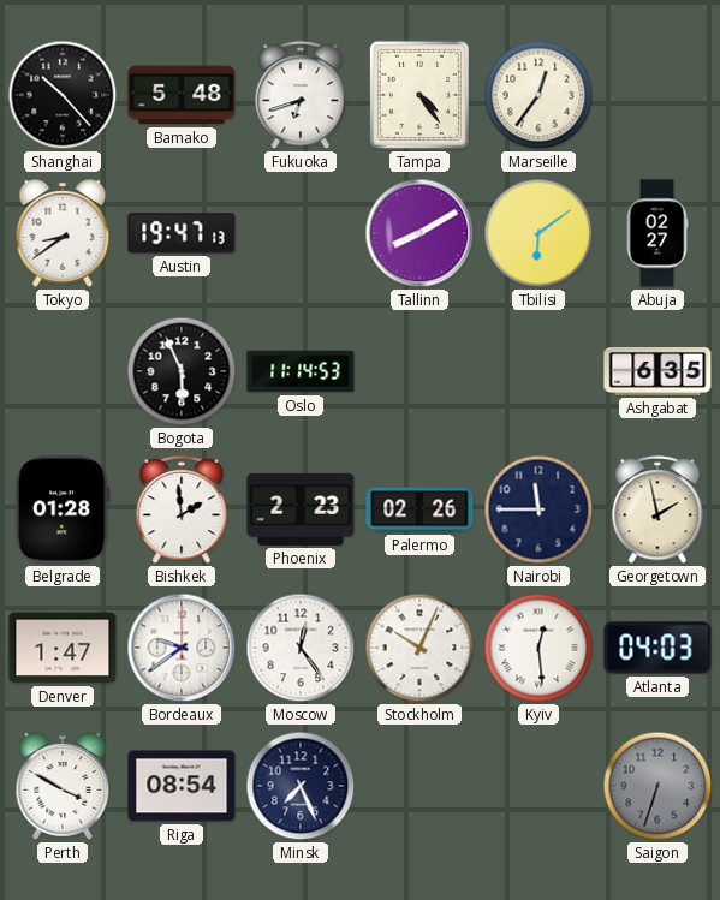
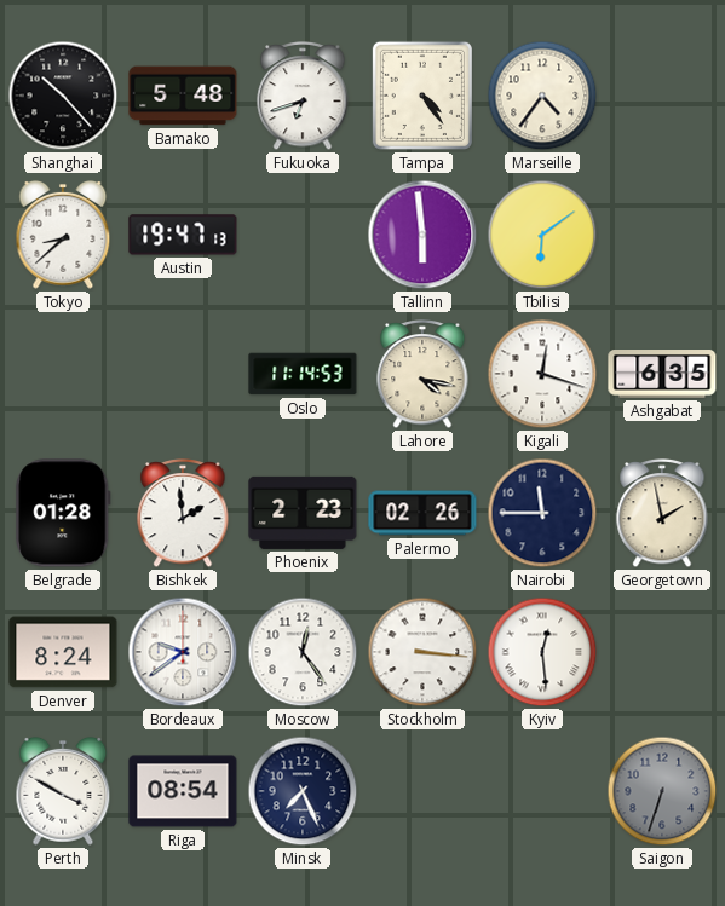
Marseille: 12:36 -> 4:36
Tokyo: 8:39 -> 8:38
Tallinn: 8:10 -> 5:59
Abuja: 02:27 -> none
Bogota: 5:56 -> none
Lahore: none -> 4:17
Kigali: none -> 12:18
Denver: 1:47 -> 8:24
Stockholm: 10:04 -> 3:16
Atlanta: 04:03 -> none
